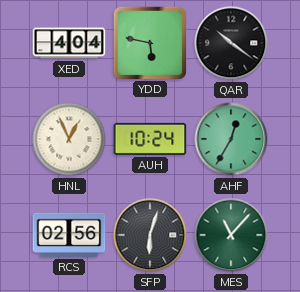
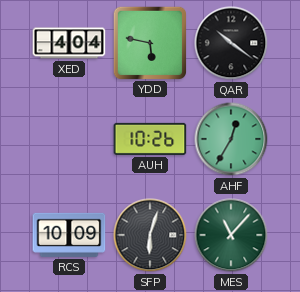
HNL: 12:56 -> none
AUH: 10:24 -> 10:26
RCS: 02:56 -> 10:09
